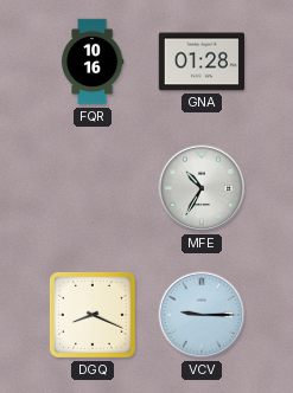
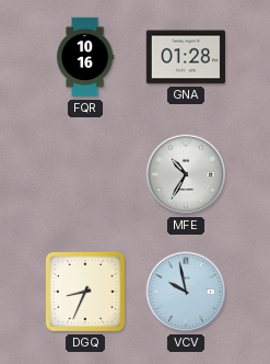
DGQ: 8:19 -> 8:34
VCV: 9:15 -> 9:58
